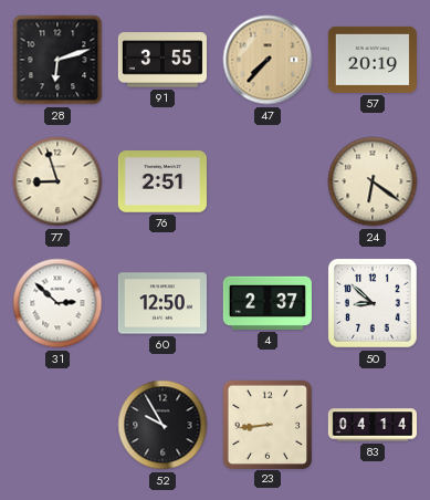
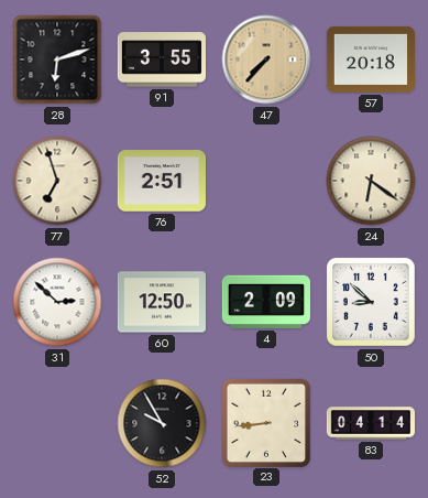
57: 20:19 -> 20:18
77: 8:57 -> 6:57
4: 2:37 -> 2:09
